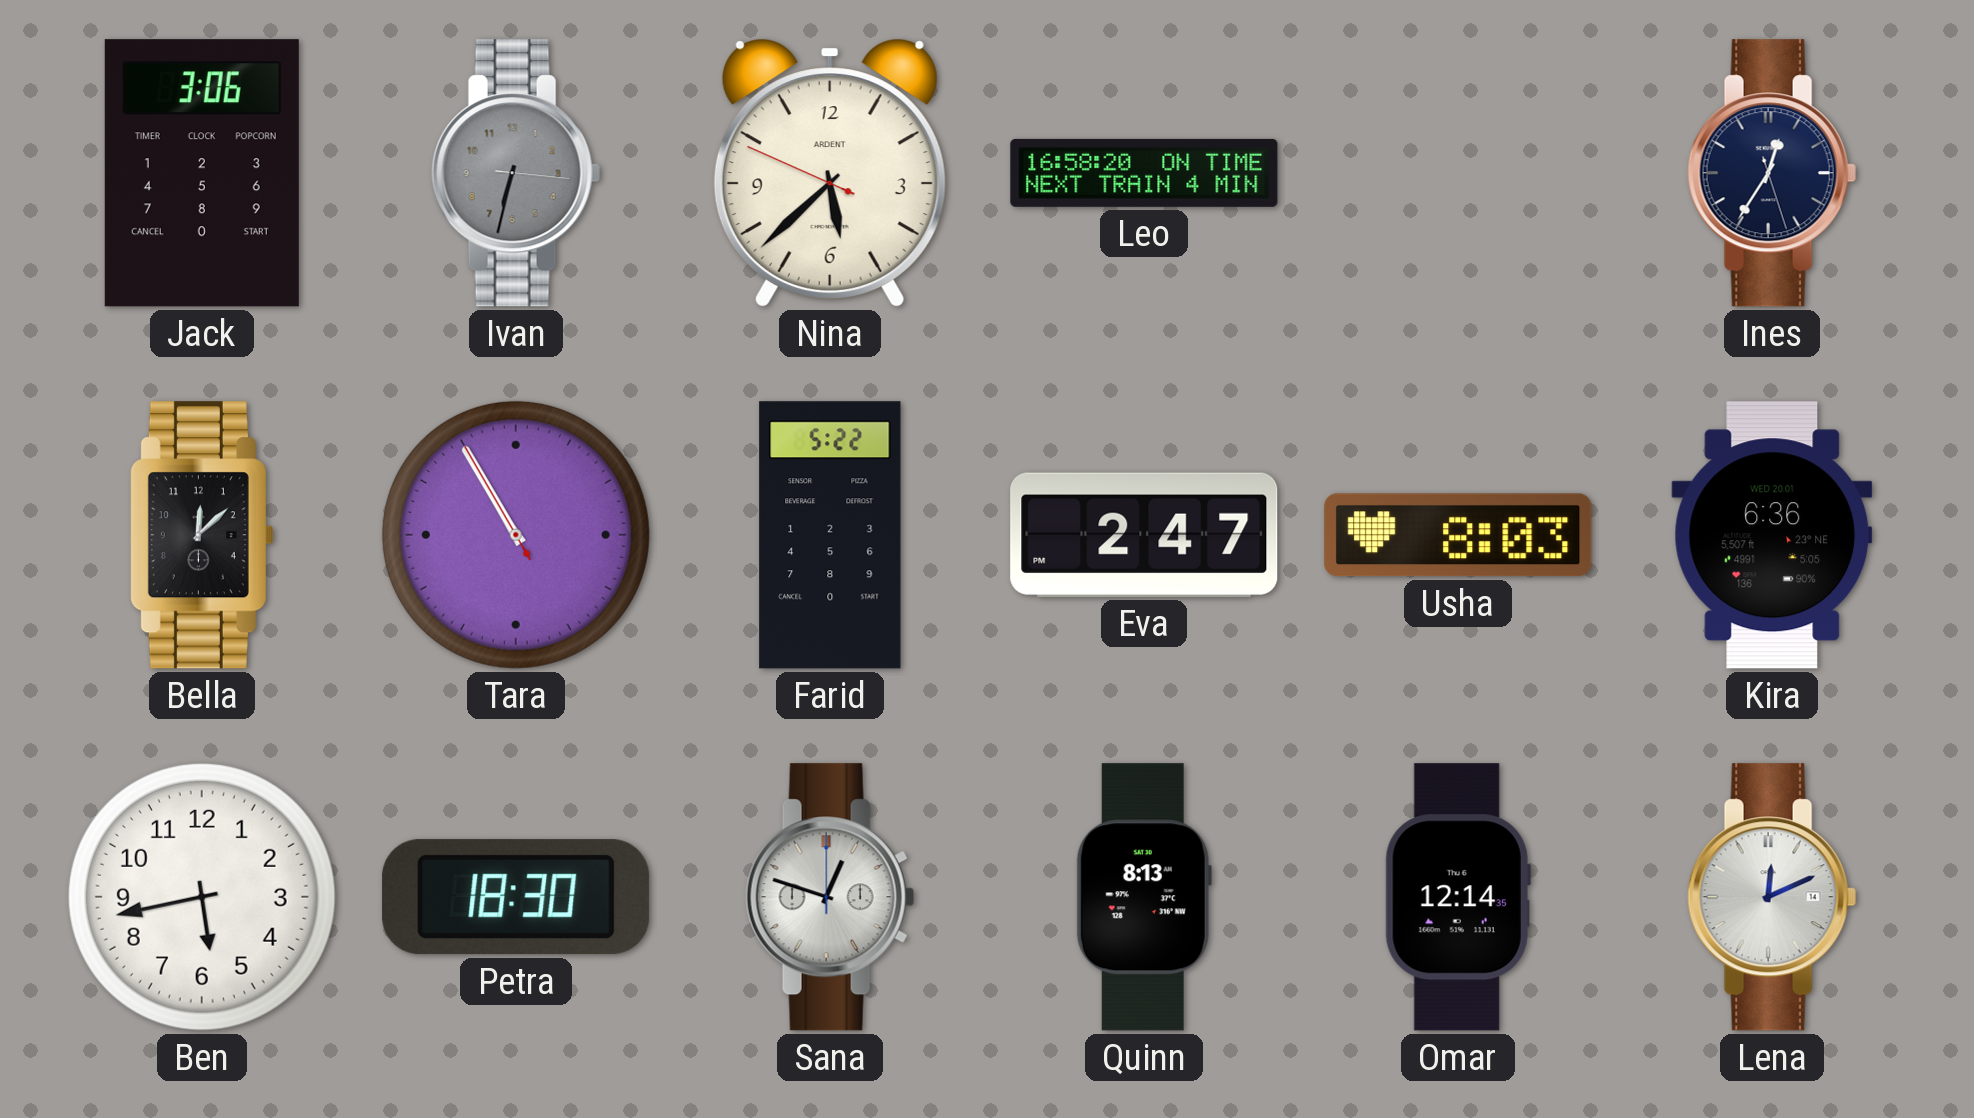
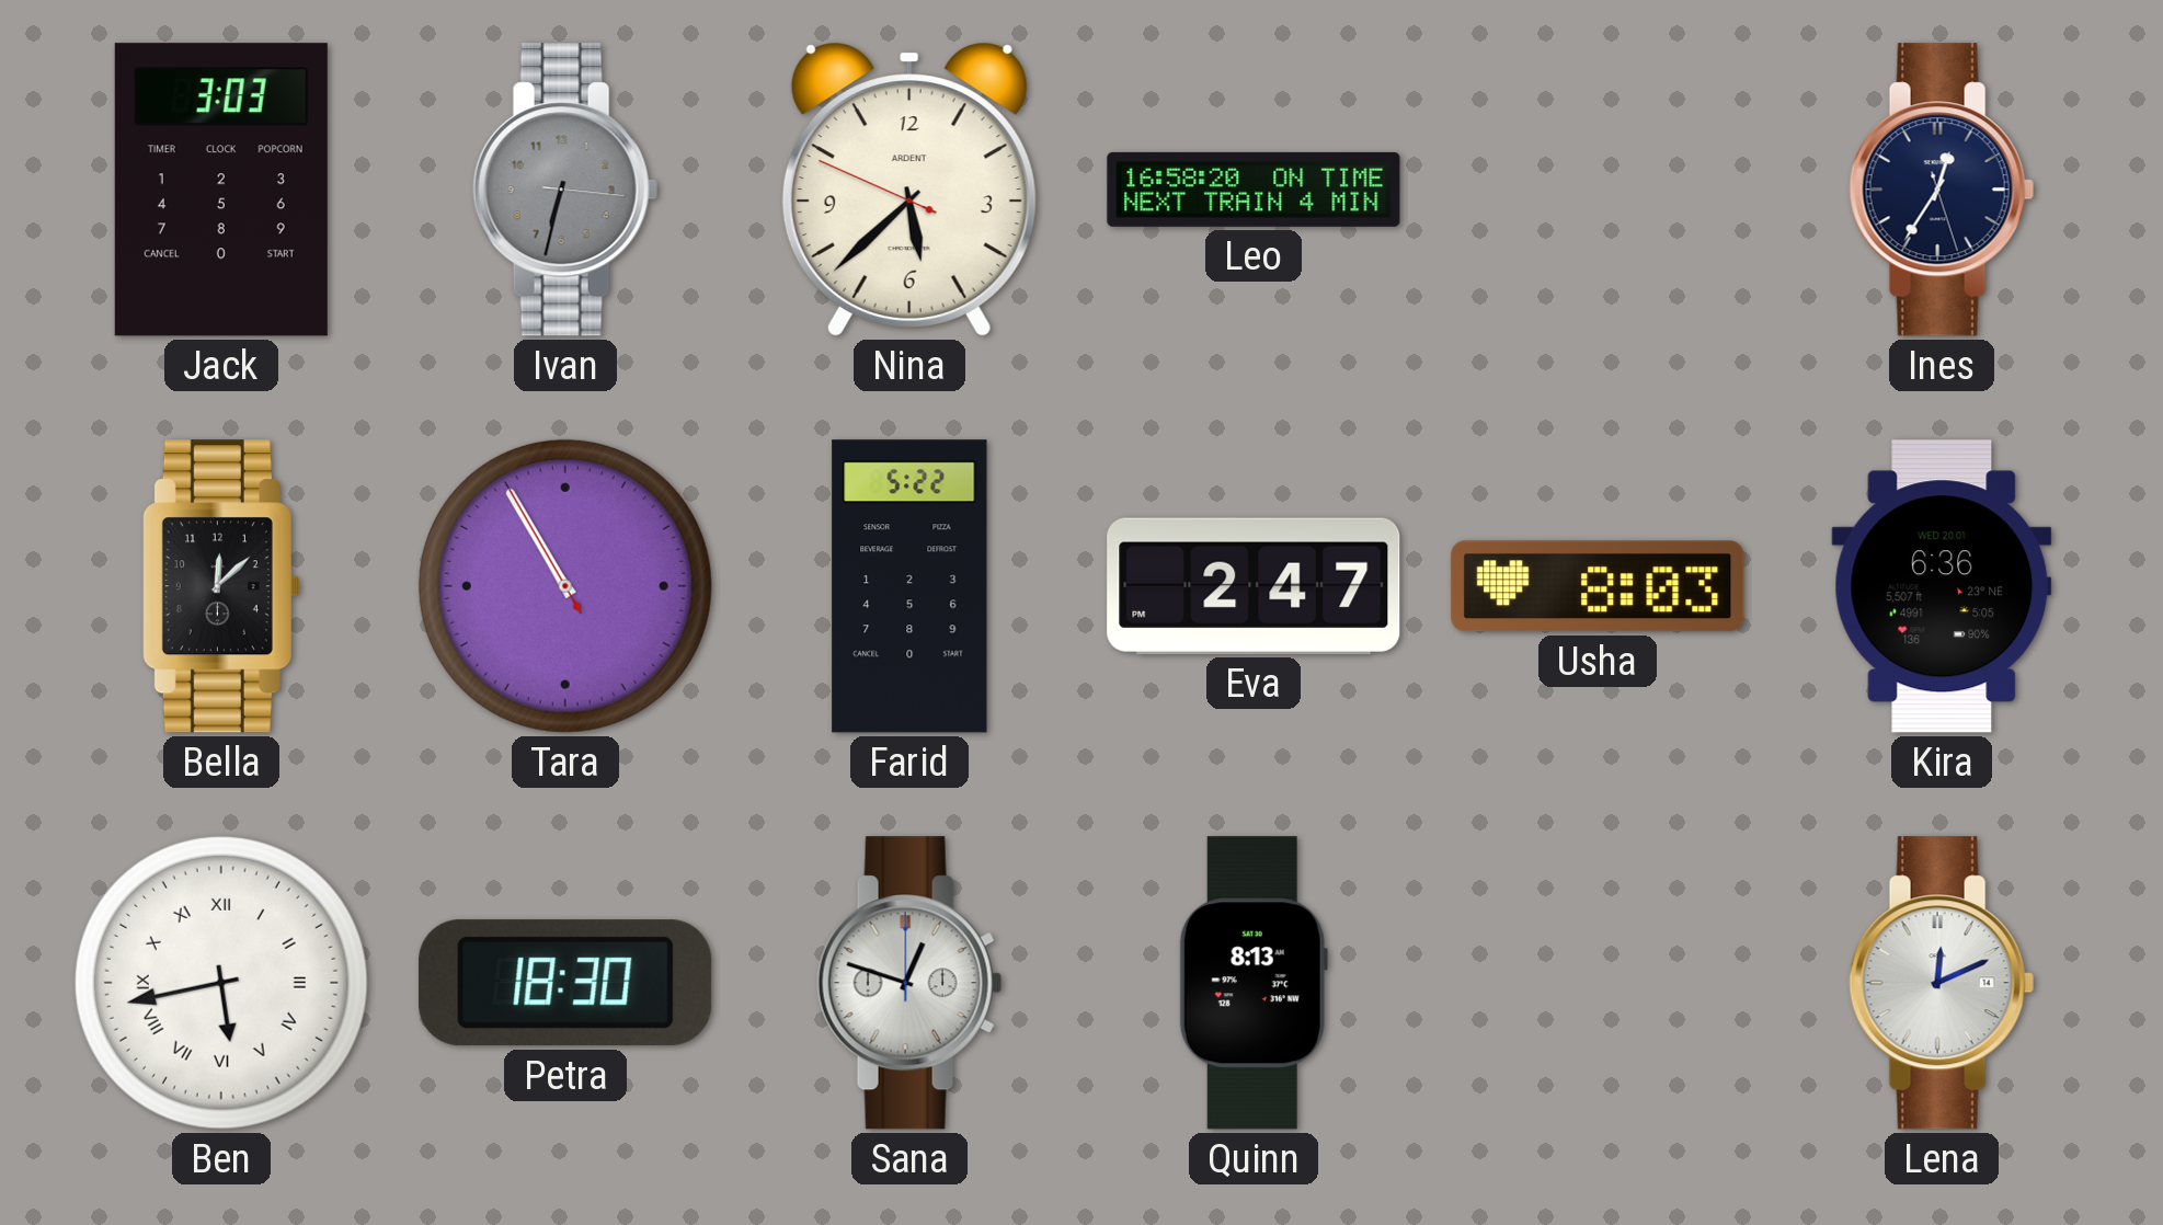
Jack: 3:06 -> 3:03
Ben numerals: Arabic -> Roman
Omar: 12:14 -> none
